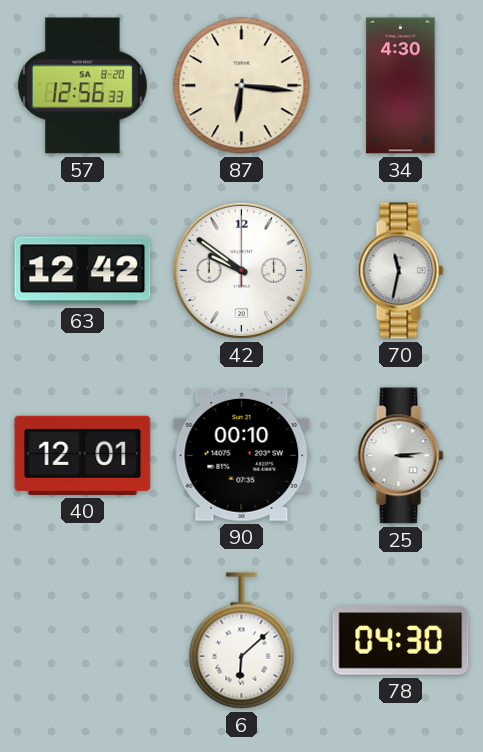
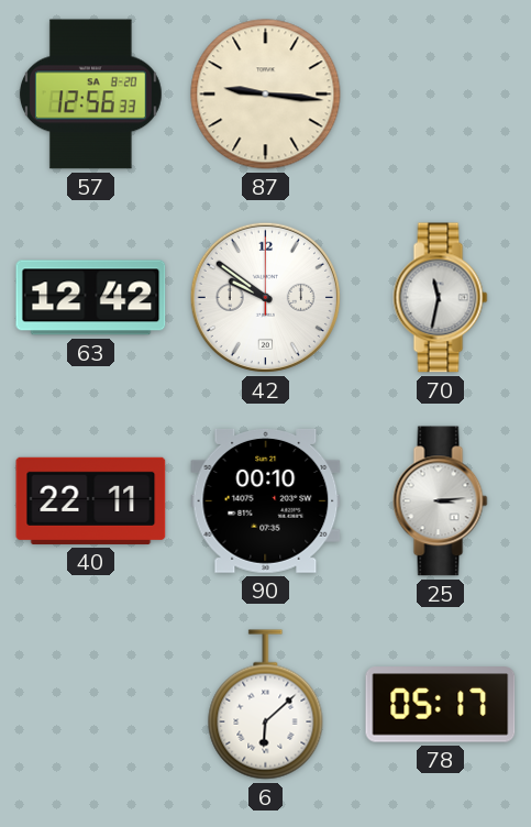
87: 6:16 -> 9:16
34: 4:30 -> none
40: 12:01 -> 22:11
78: 04:30 -> 05:17
